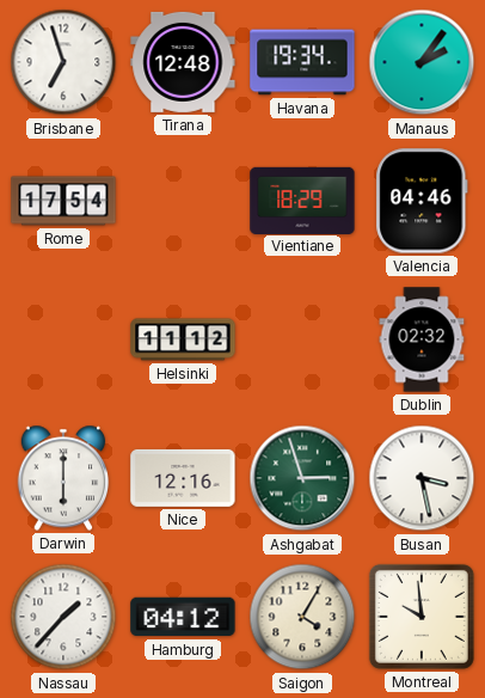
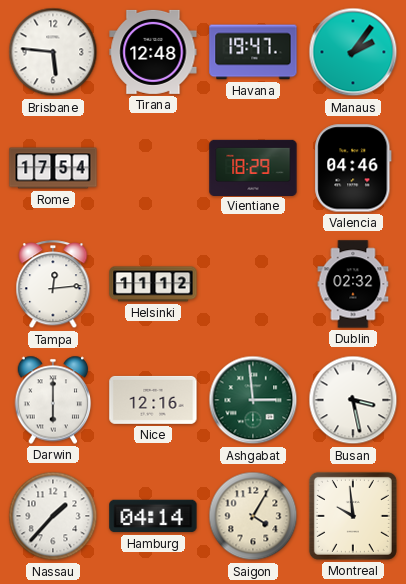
Brisbane: 6:57 -> 5:46
Havana: 19:34 -> 19:47
Tampa: none -> 12:14
Ashgabat: 2:57 -> 2:59
Hamburg: 04:12 -> 04:14
